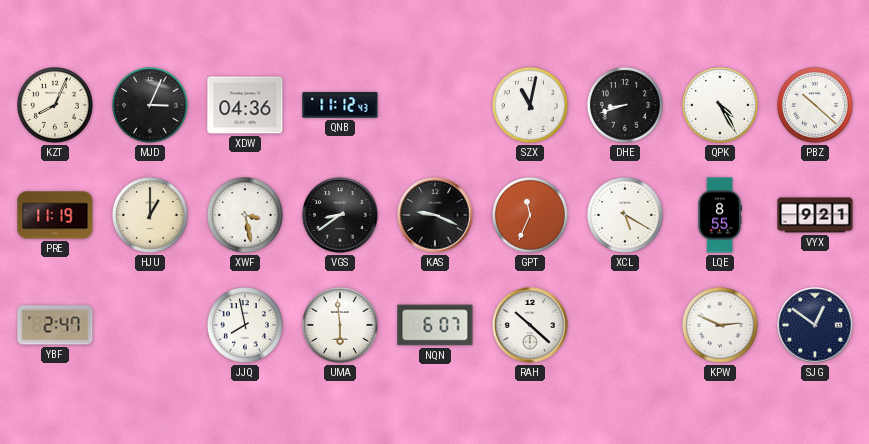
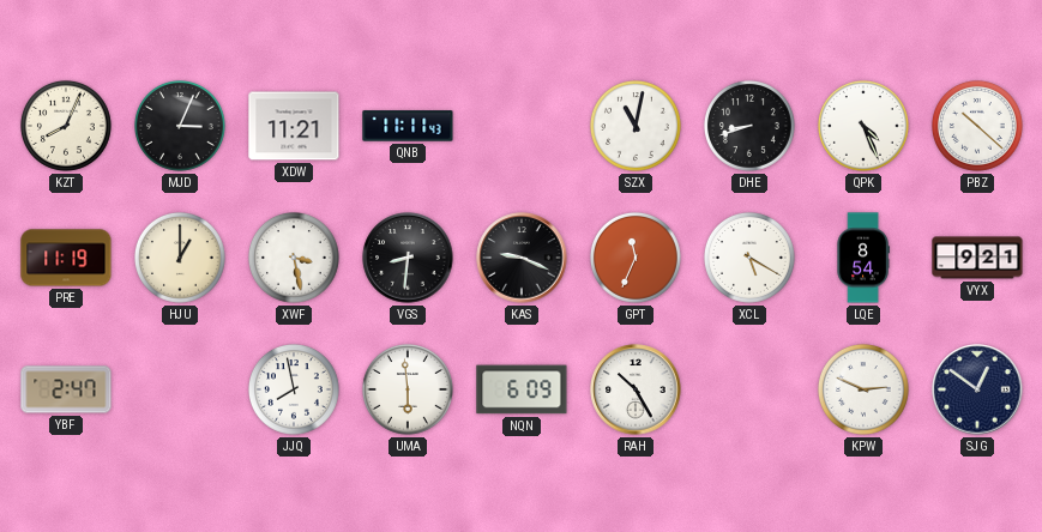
XDW: 04:36 -> 11:21
QNB: 11:12 -> 11:11
QPK: 4:25 -> 4:26
VGS: 8:39 -> 8:31
LQE: 8:55 -> 8:54
NQN: 6:07 -> 6:09
RAH: 10:22 -> 10:25
